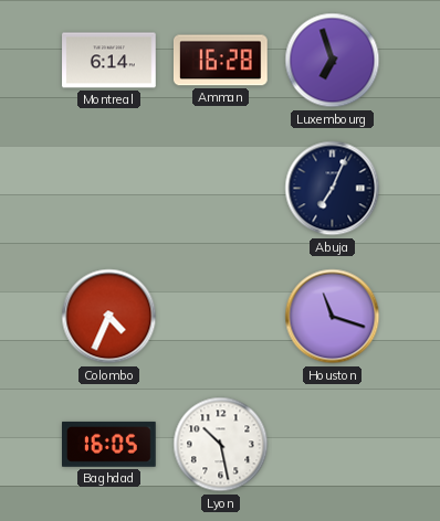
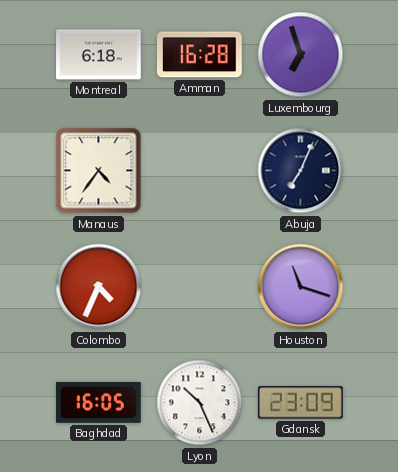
Montreal: 6:14 -> 6:18
Manaus: none -> 4:36
Lyon: 10:28 -> 10:26
Gdansk: none -> 23:09
